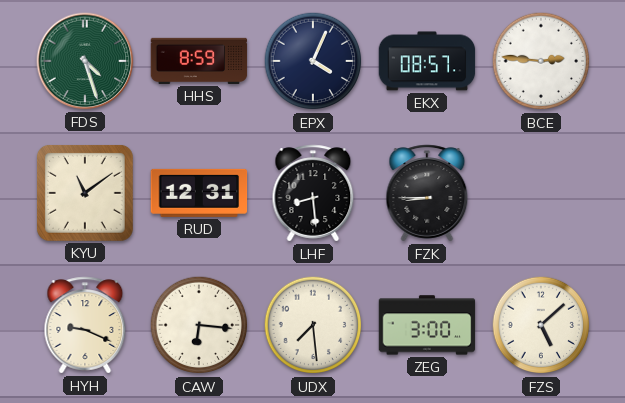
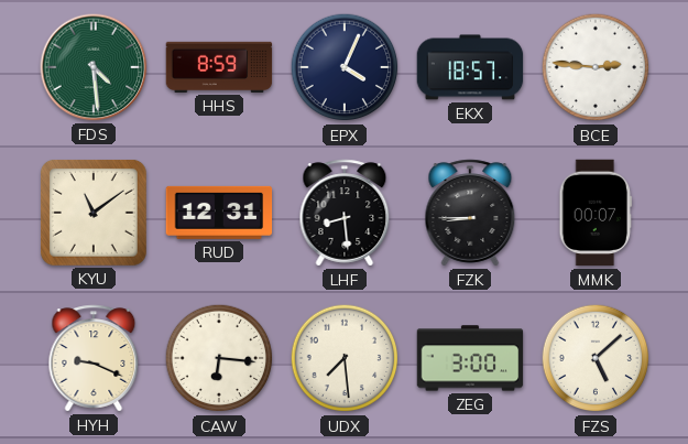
FDS: 4:27 -> 4:29
EKX: 08:57 -> 18:57
MMK: none -> 00:07
